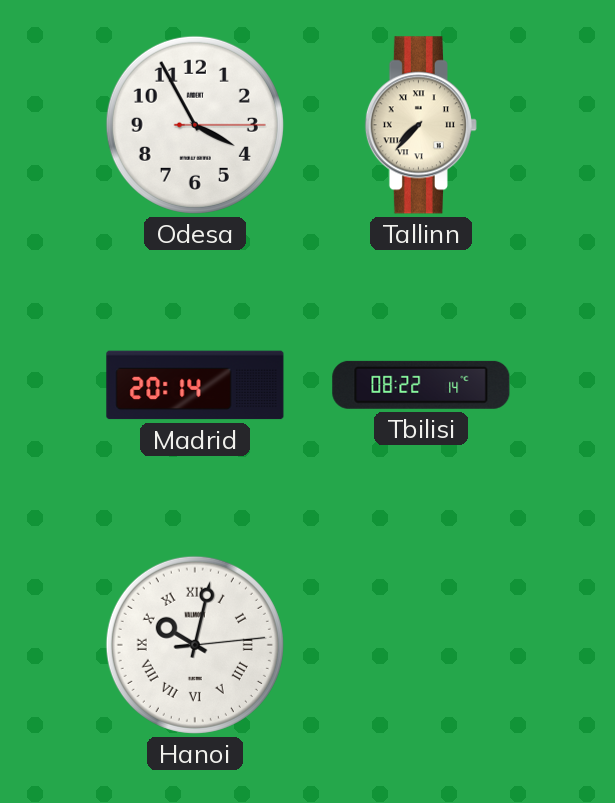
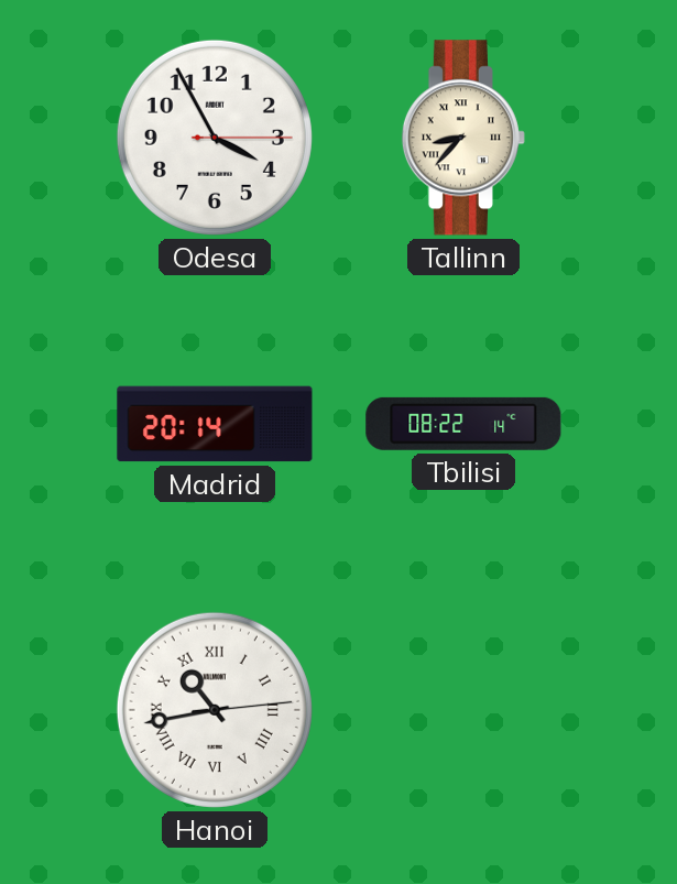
Tallinn: 7:37 -> 8:37
Hanoi: 10:02 -> 10:43
